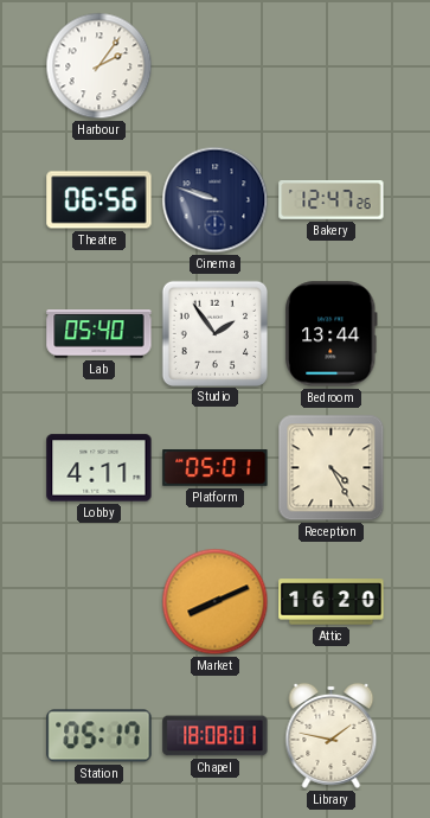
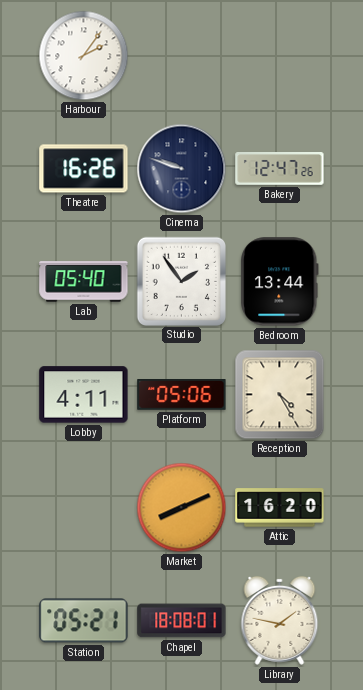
Theatre: 06:56 -> 16:26
Platform: 05:01 -> 05:06
Station: 05:17 -> 05:21
